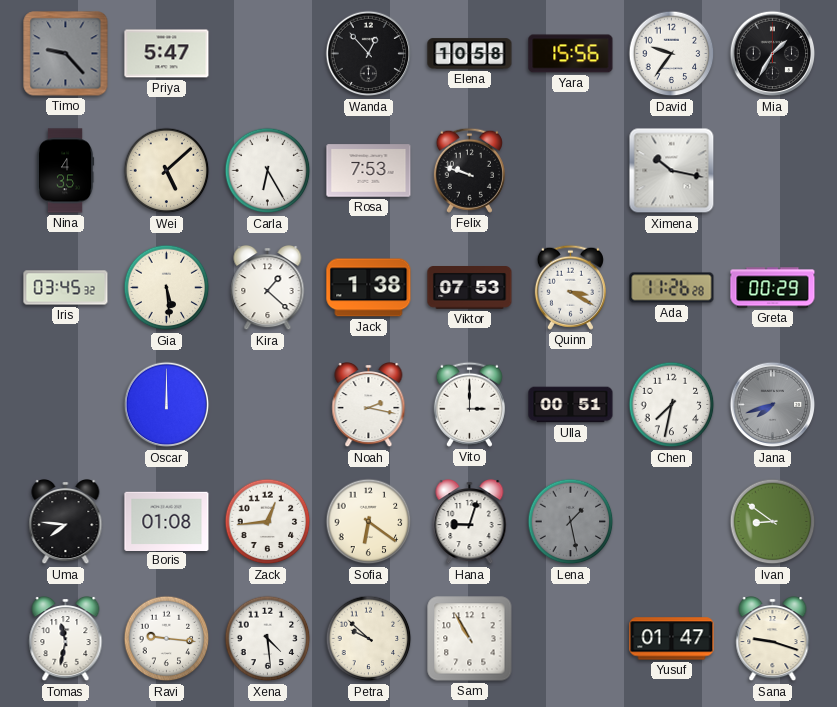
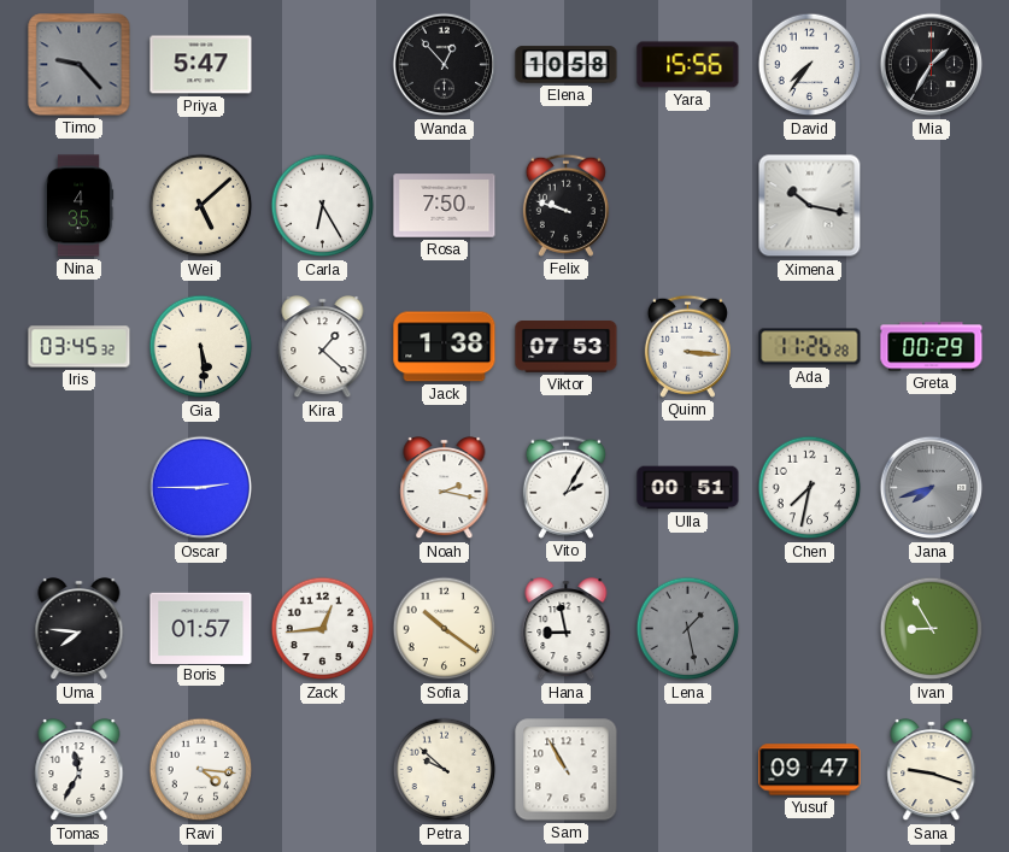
David: 9:36 -> 7:36
Rosa: 7:53 -> 7:50
Quinn: 3:20 -> 3:16
Oscar: 12:00 -> 2:45
Vito: 3:00 -> 2:05
Boris: 01:08 -> 01:57
Sofia: 6:21 -> 10:21
Hana: 9:03 -> 8:58
Ivan: 8:51 -> 8:55
Tomas: 11:32 -> 11:35
Ravi: 9:16 -> 4:16
Xena: 4:29 -> none
Yusuf: 01:47 -> 09:47
